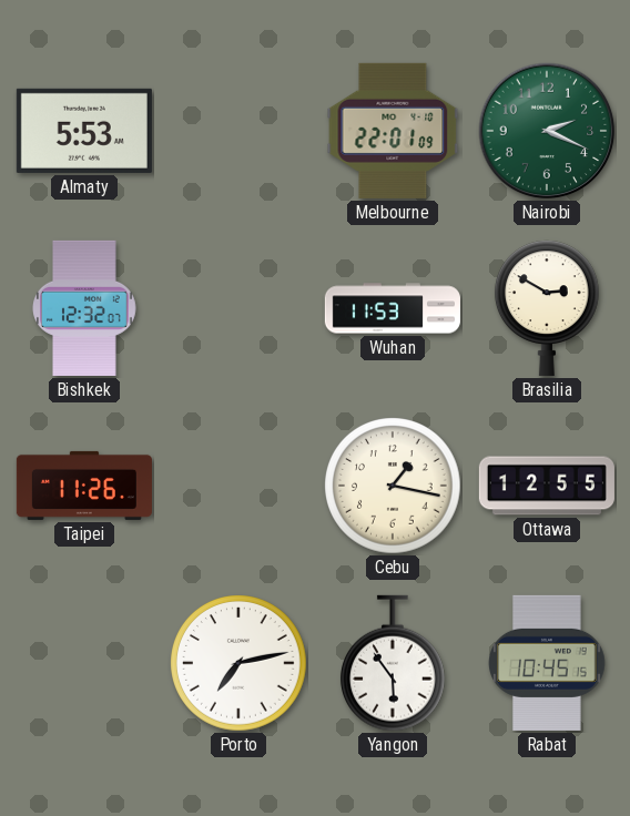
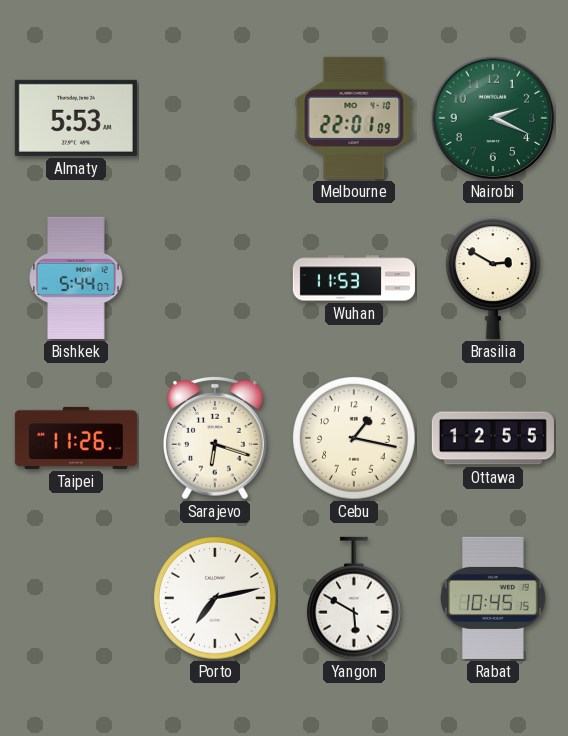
Bishkek: 12:32 -> 5:44
Sarajevo: none -> 6:18
Yangon: 5:54 -> 5:50
